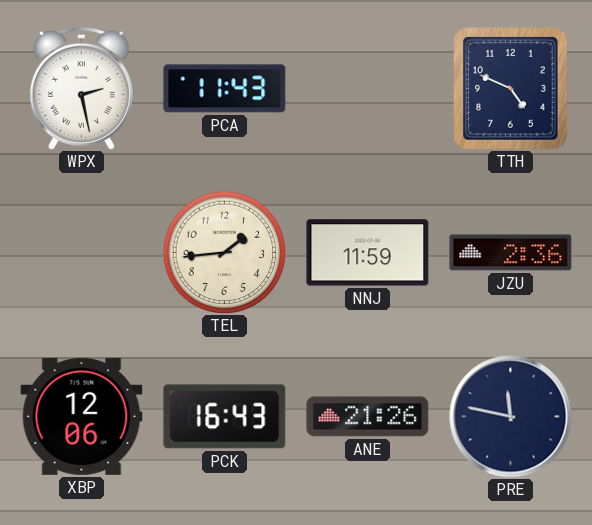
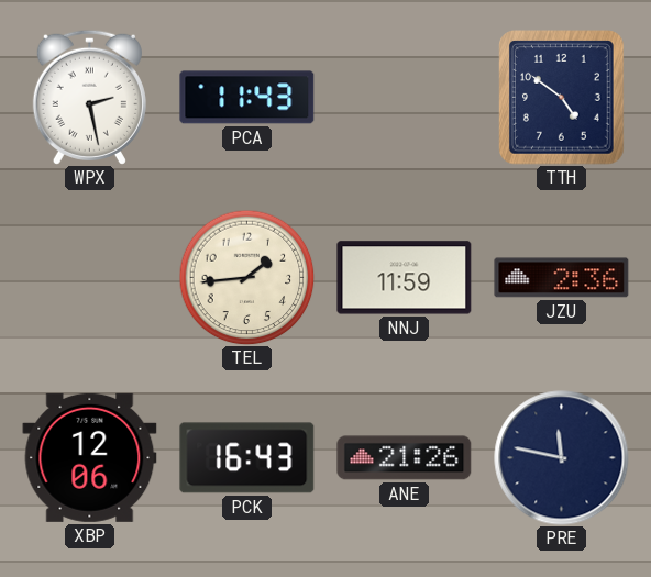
TTH: 4:49 -> 4:51
